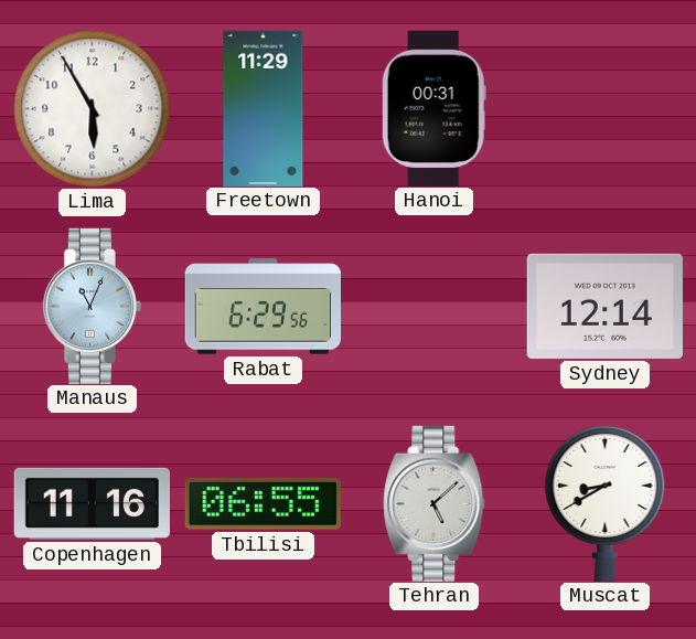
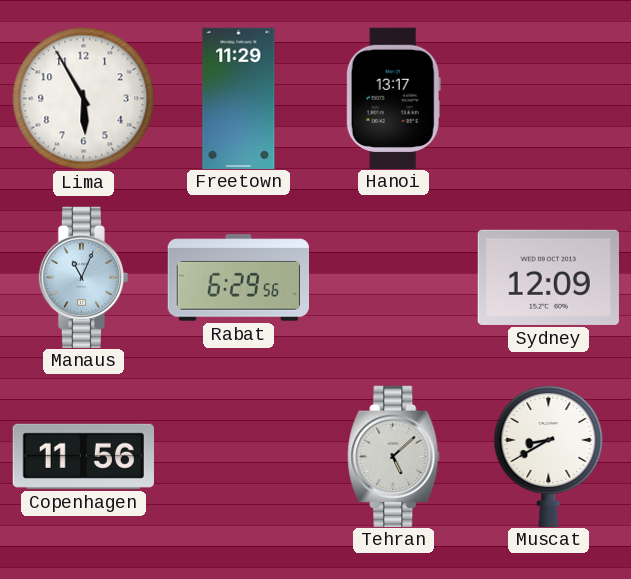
Hanoi: 00:31 -> 13:17
Sydney: 12:14 -> 12:09
Copenhagen: 11:16 -> 11:56
Tbilisi: 06:55 -> none
